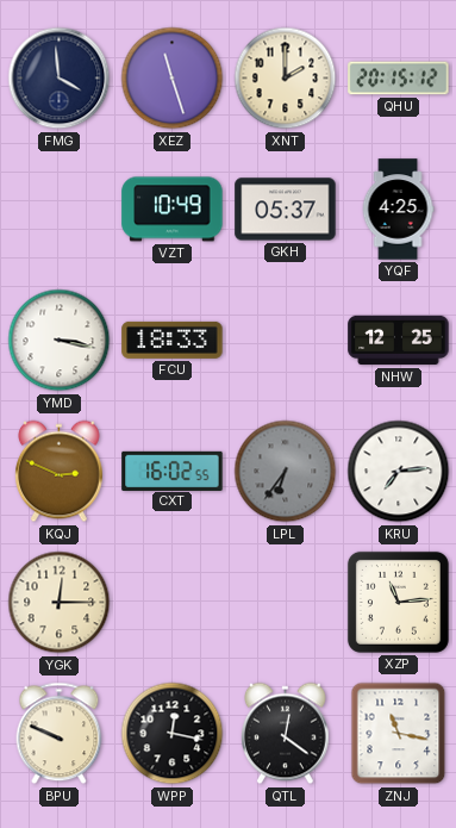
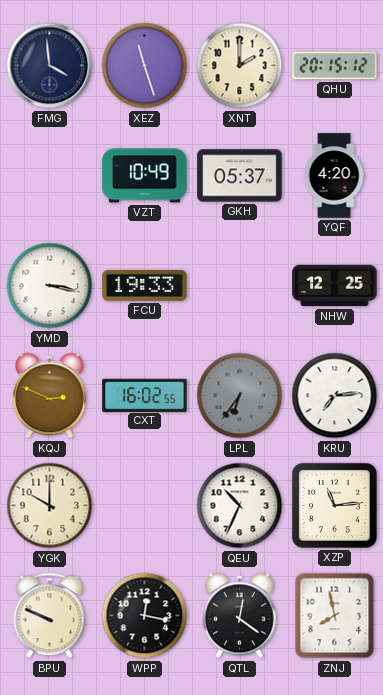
YQF: 4:25 -> 4:20
FCU: 18:33 -> 19:33
YGK: 12:15 -> 10:00
QEU: none -> 10:34
ZNJ: 11:17 -> 7:58
